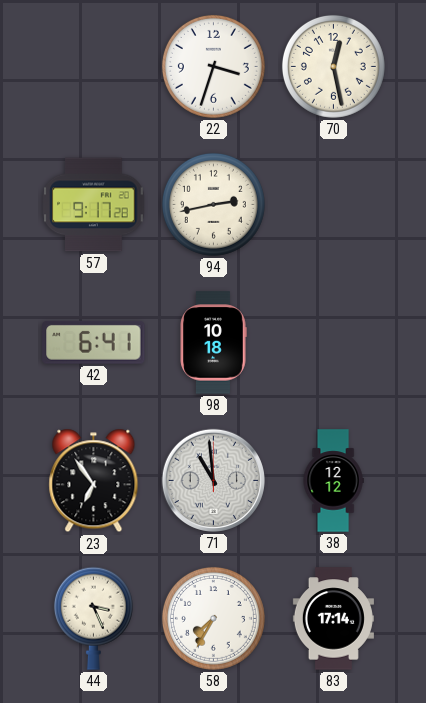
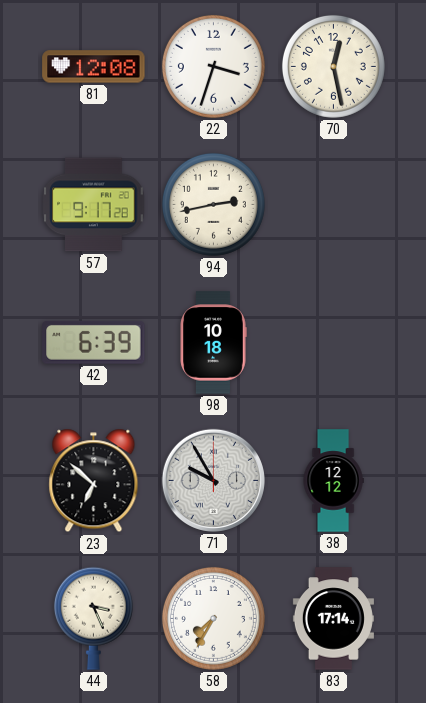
81: none -> 12:08
42: 6:41 -> 6:39
23: 6:54 -> 6:52
71: 10:59 -> 9:55
